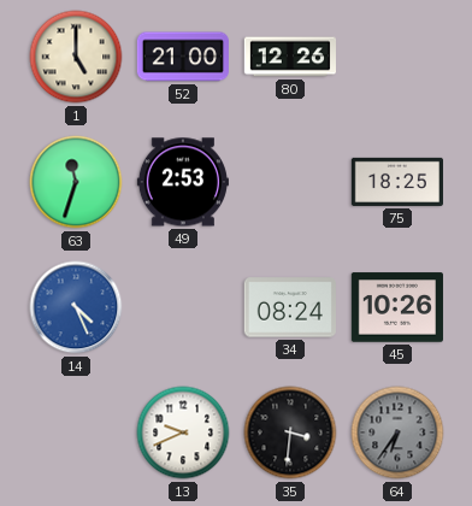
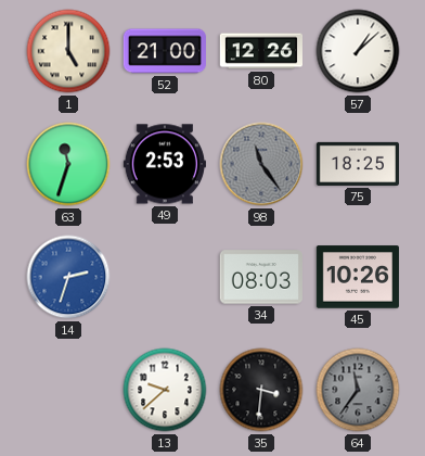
57: none -> 1:08
98: none -> 11:24
14: 4:26 -> 2:33
34: 08:24 -> 08:03
13: 9:41 -> 9:38
64: 6:36 -> 11:36
